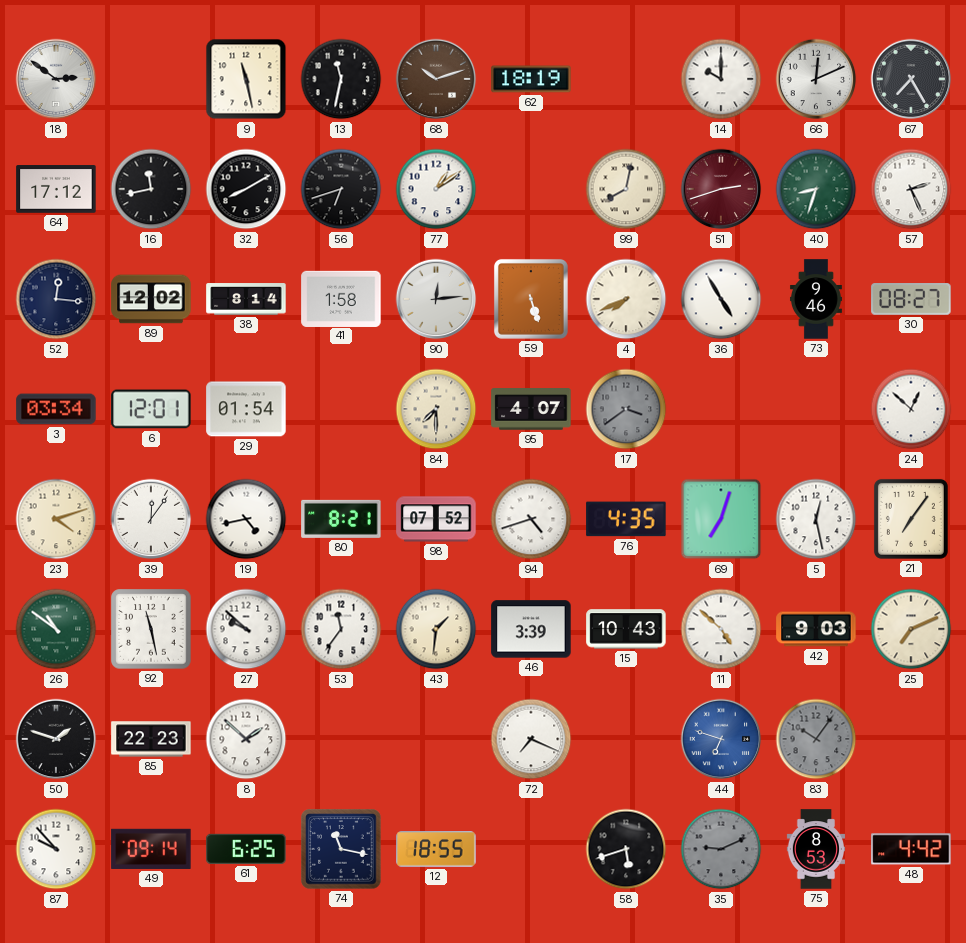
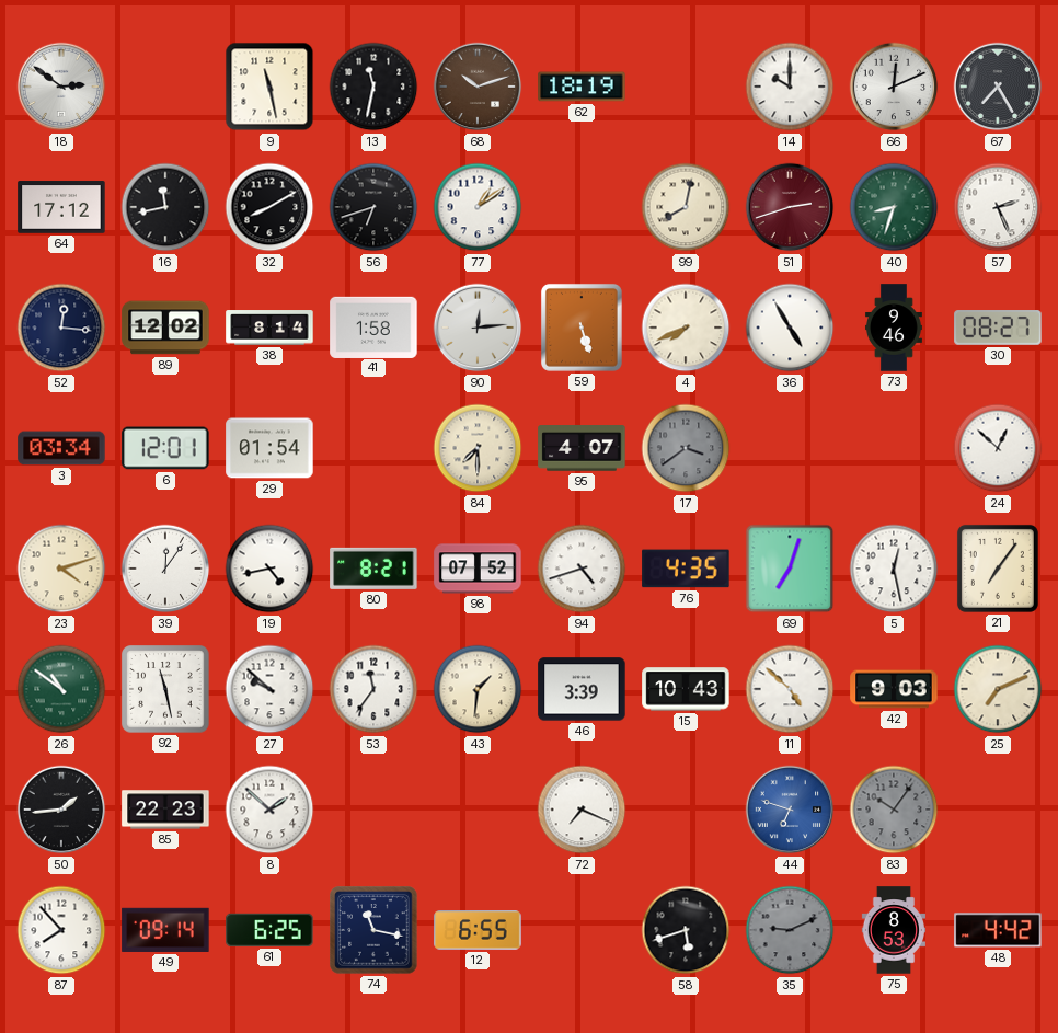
50: 1:48 -> 1:44
87: 9:53 -> 7:53
12: 18:55 -> 6:55
